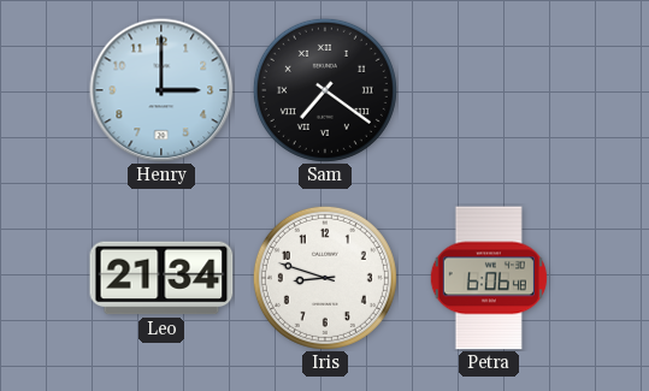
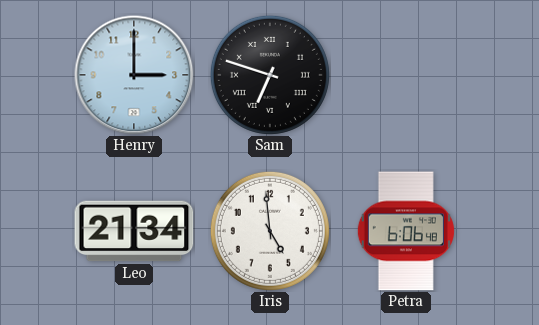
Sam: 7:21 -> 6:48
Iris: 8:48 -> 4:59
